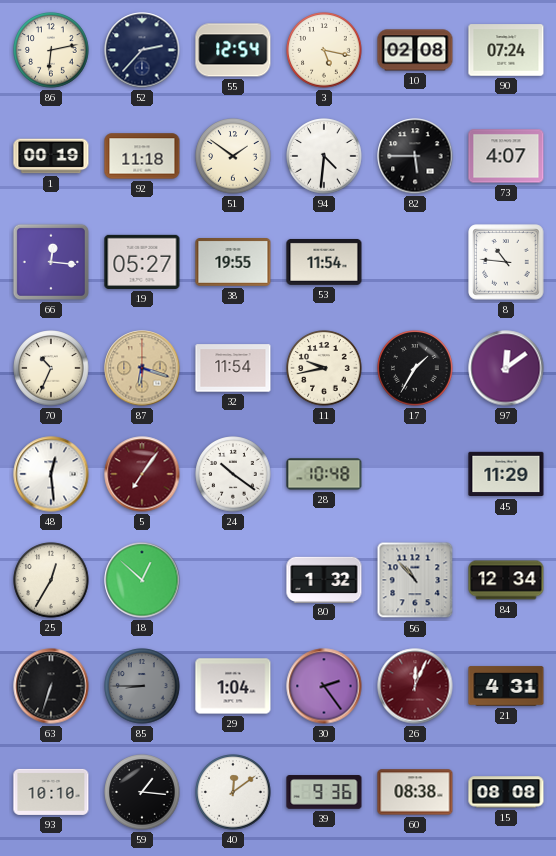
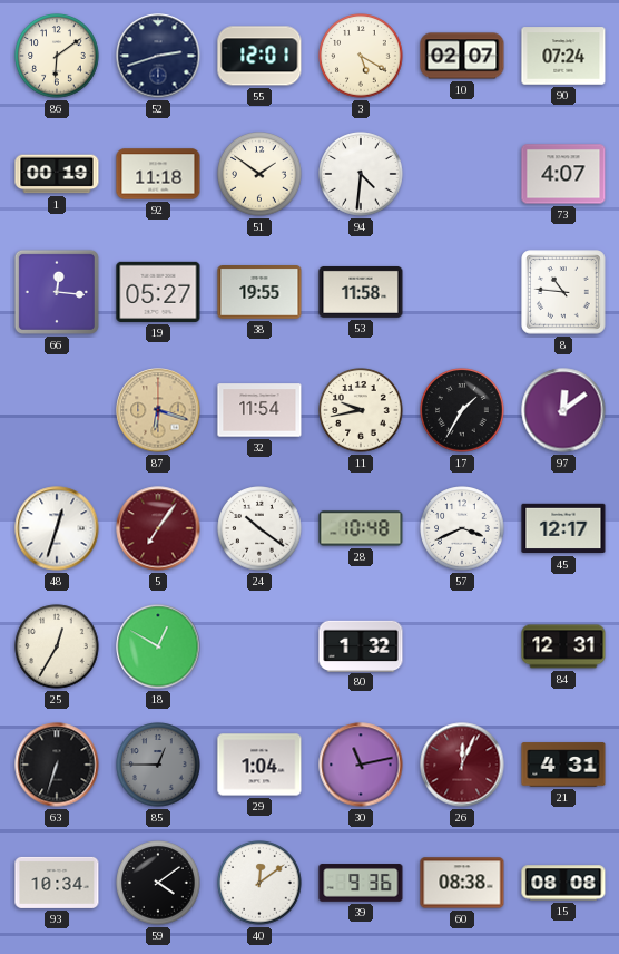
86: 6:13 -> 6:09
52: 2:37 -> 2:42
55: 12:54 -> 12:01
3: 5:17 -> 5:20
10: 02:08 -> 02:07
82: 5:45 -> none
53: 11:54 -> 11:58
70: 10:34 -> none
48: 12:29 -> 12:33
57: none -> 3:41
45: 11:29 -> 12:17
18: 12:52 -> 12:50
56: 10:53 -> none
84: 12:34 -> 12:31
85: 8:45 -> 12:45
30: 2:24 -> 11:13
93: 10:10 -> 10:34
59: 1:16 -> 4:09
